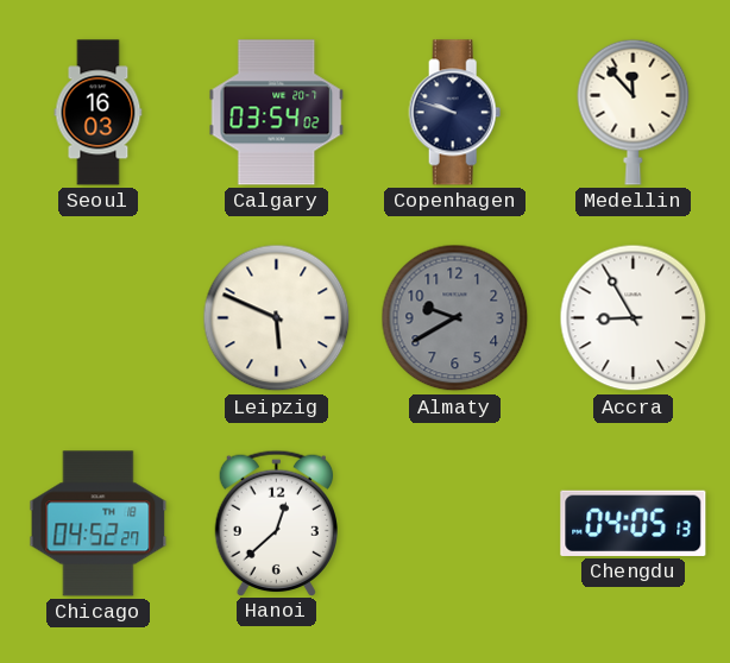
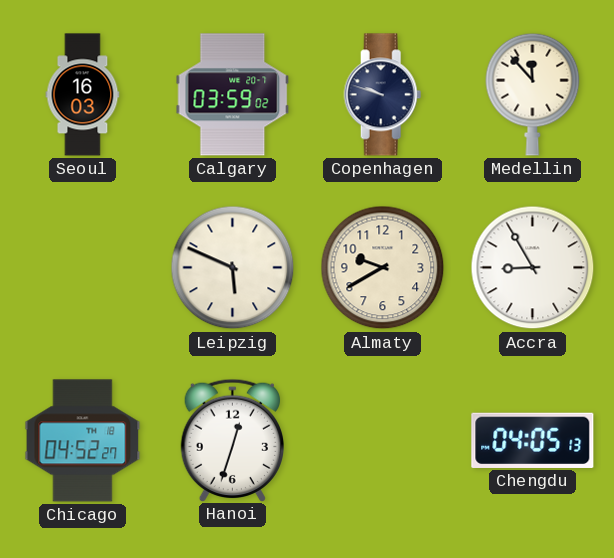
Calgary: 03:54 -> 03:59
Almaty dial: grey -> cream
Hanoi: 12:38 -> 12:33
